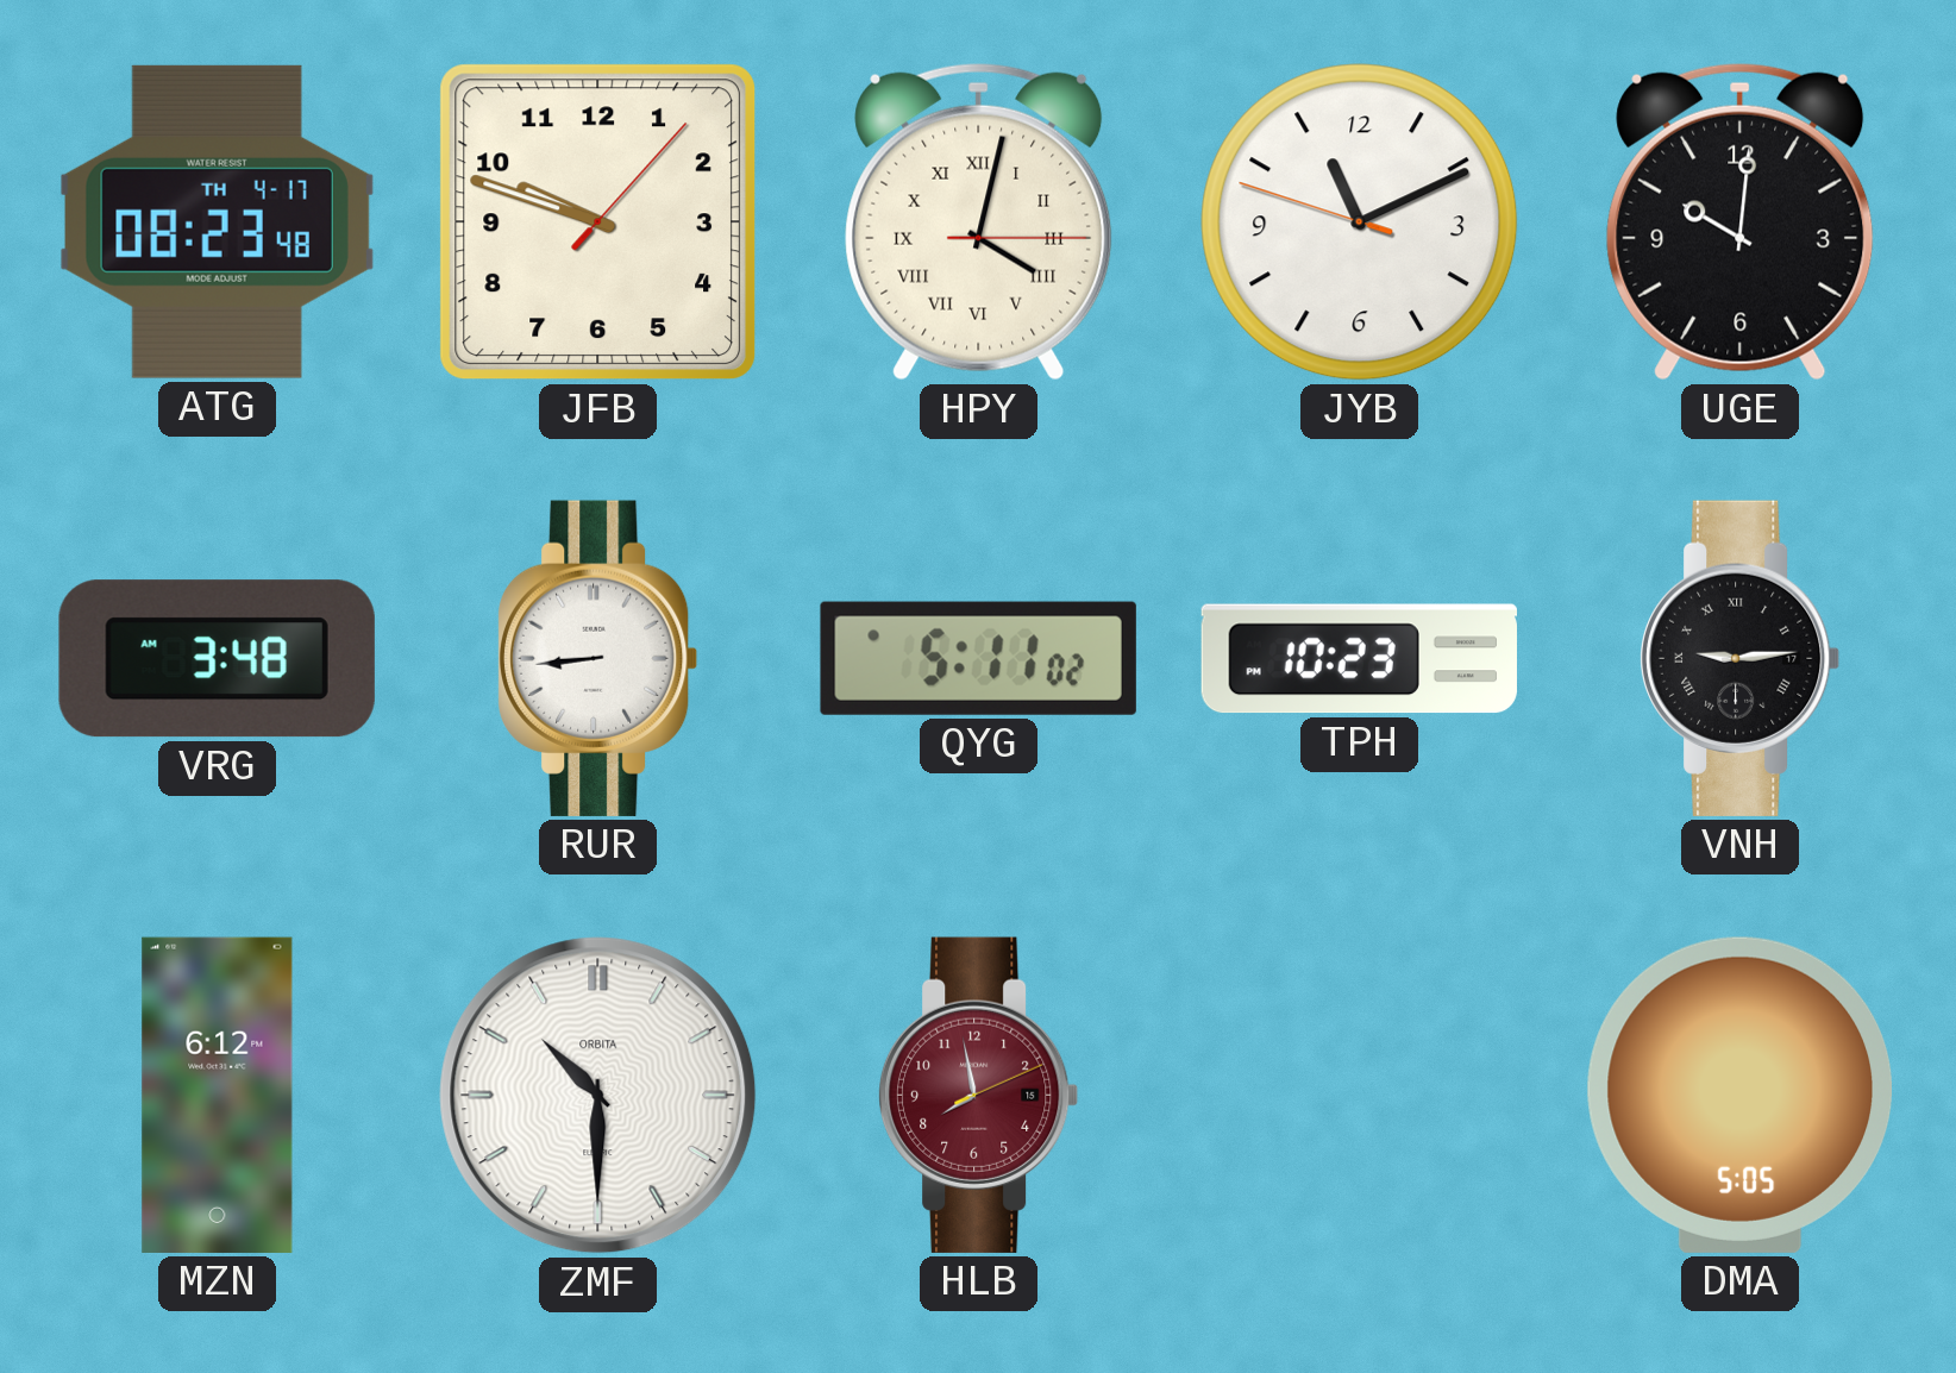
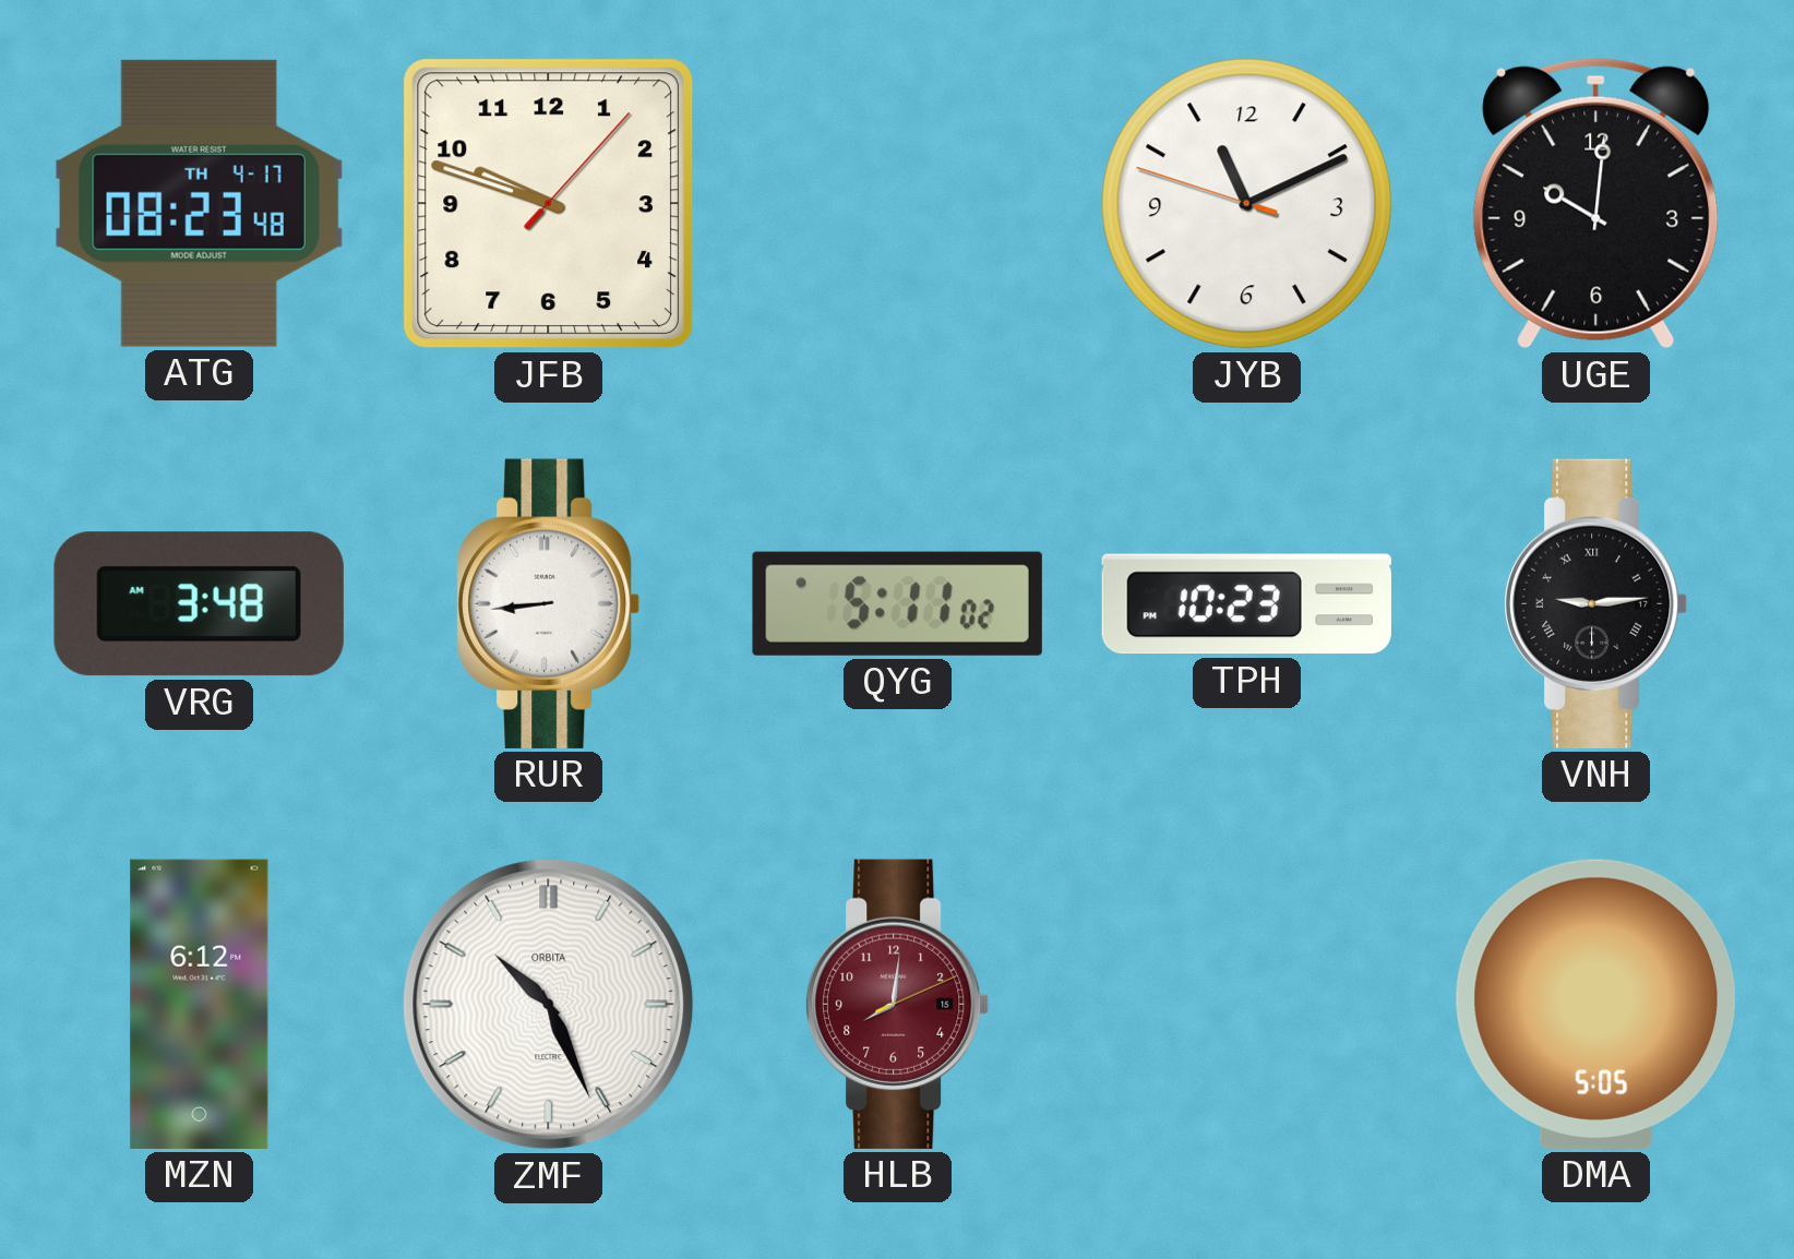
HPY: 4:02 -> none
ZMF: 10:30 -> 10:26
HLB: 7:58 -> 8:01
